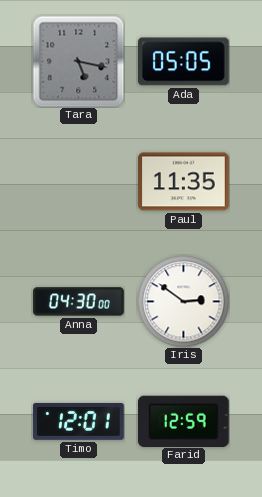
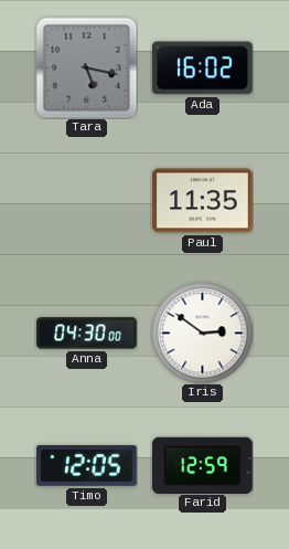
Ada: 05:05 -> 16:02
Timo: 12:01 -> 12:05
